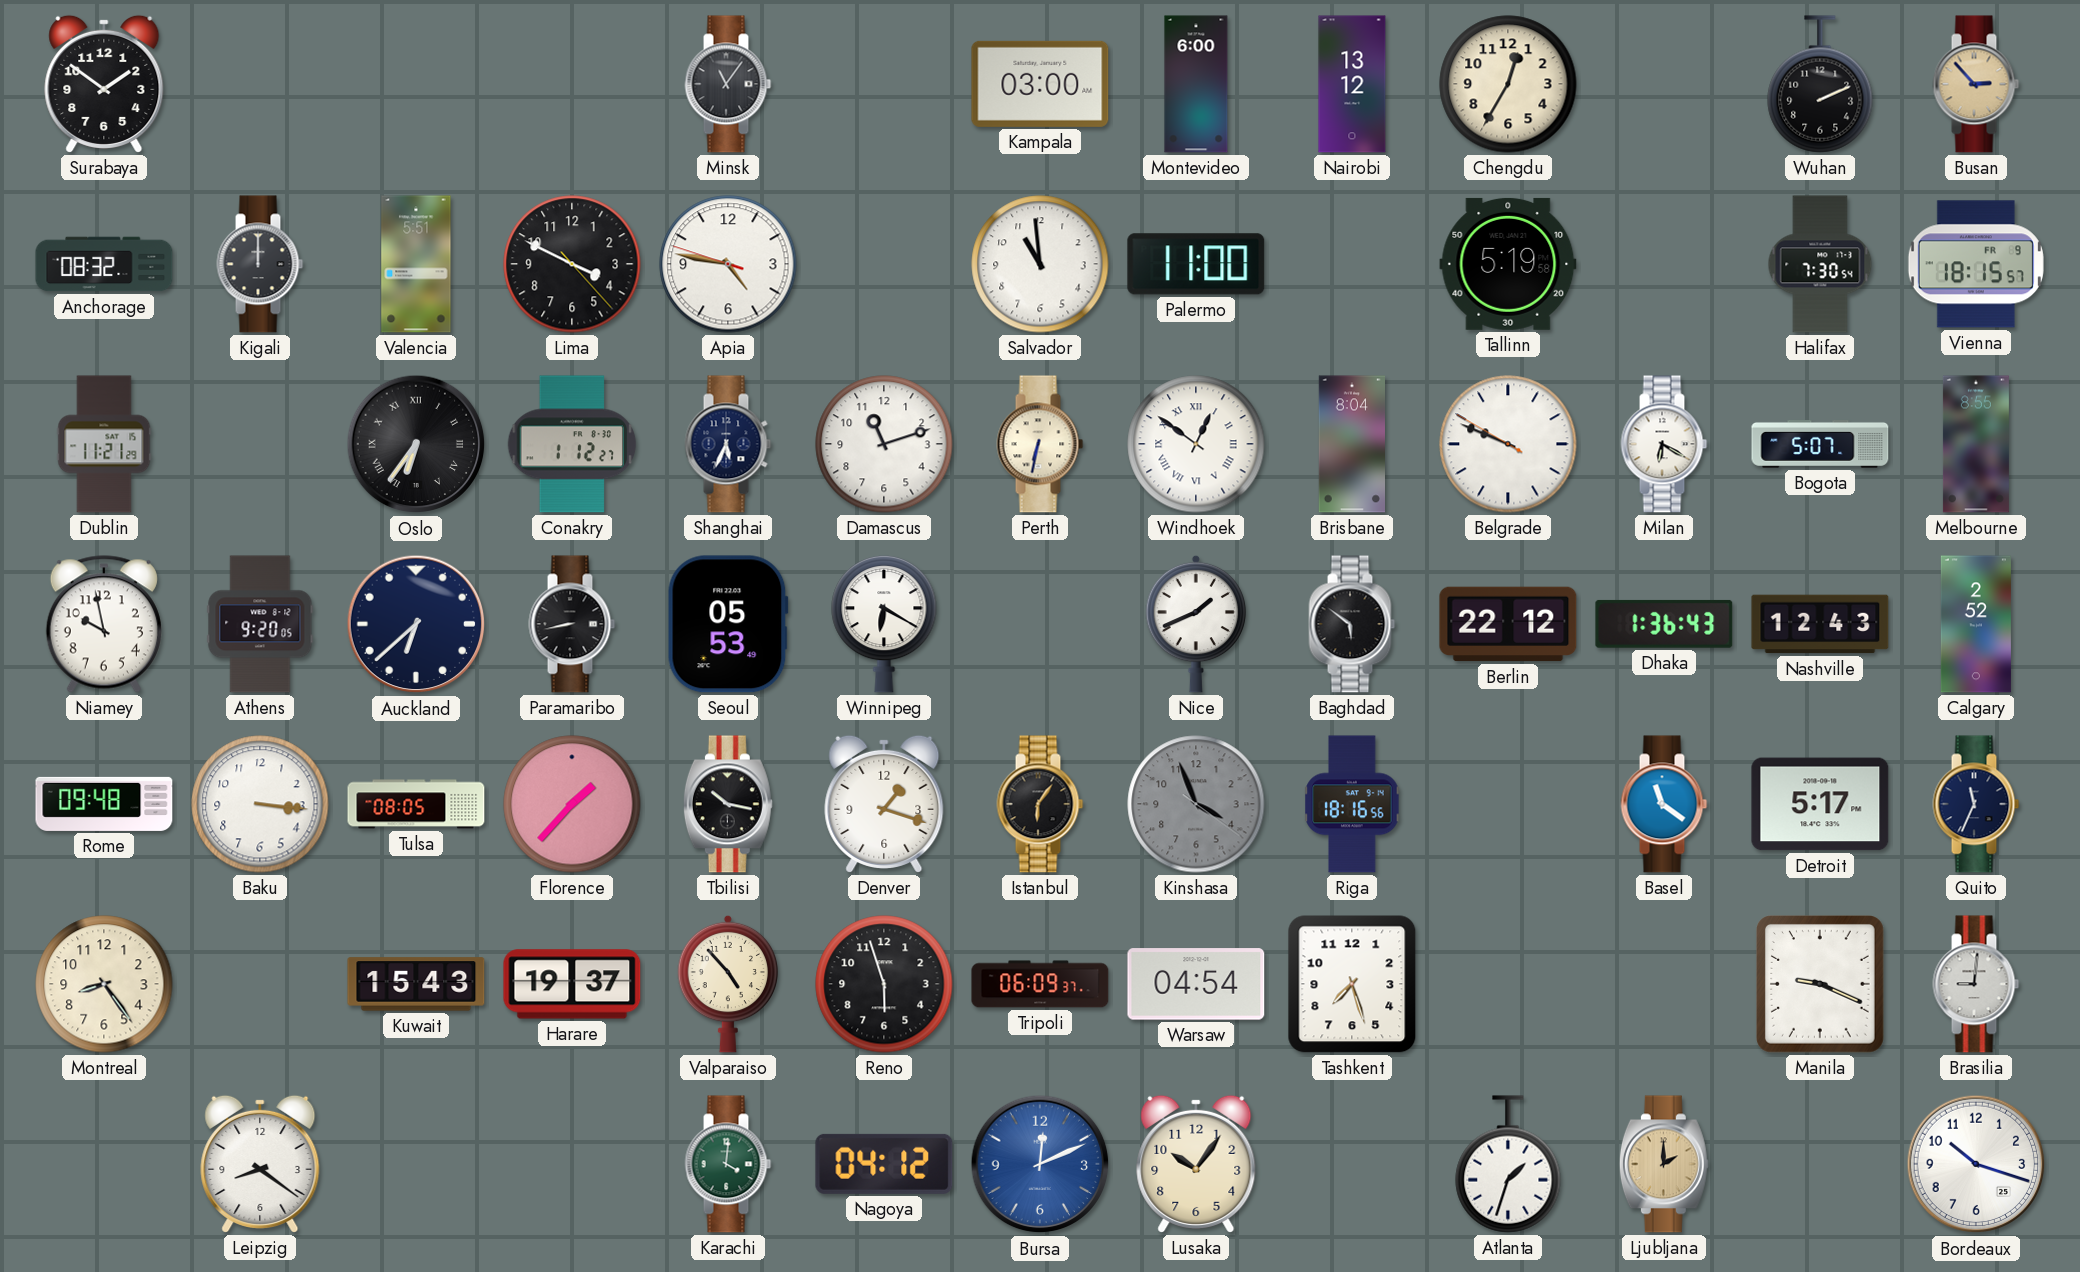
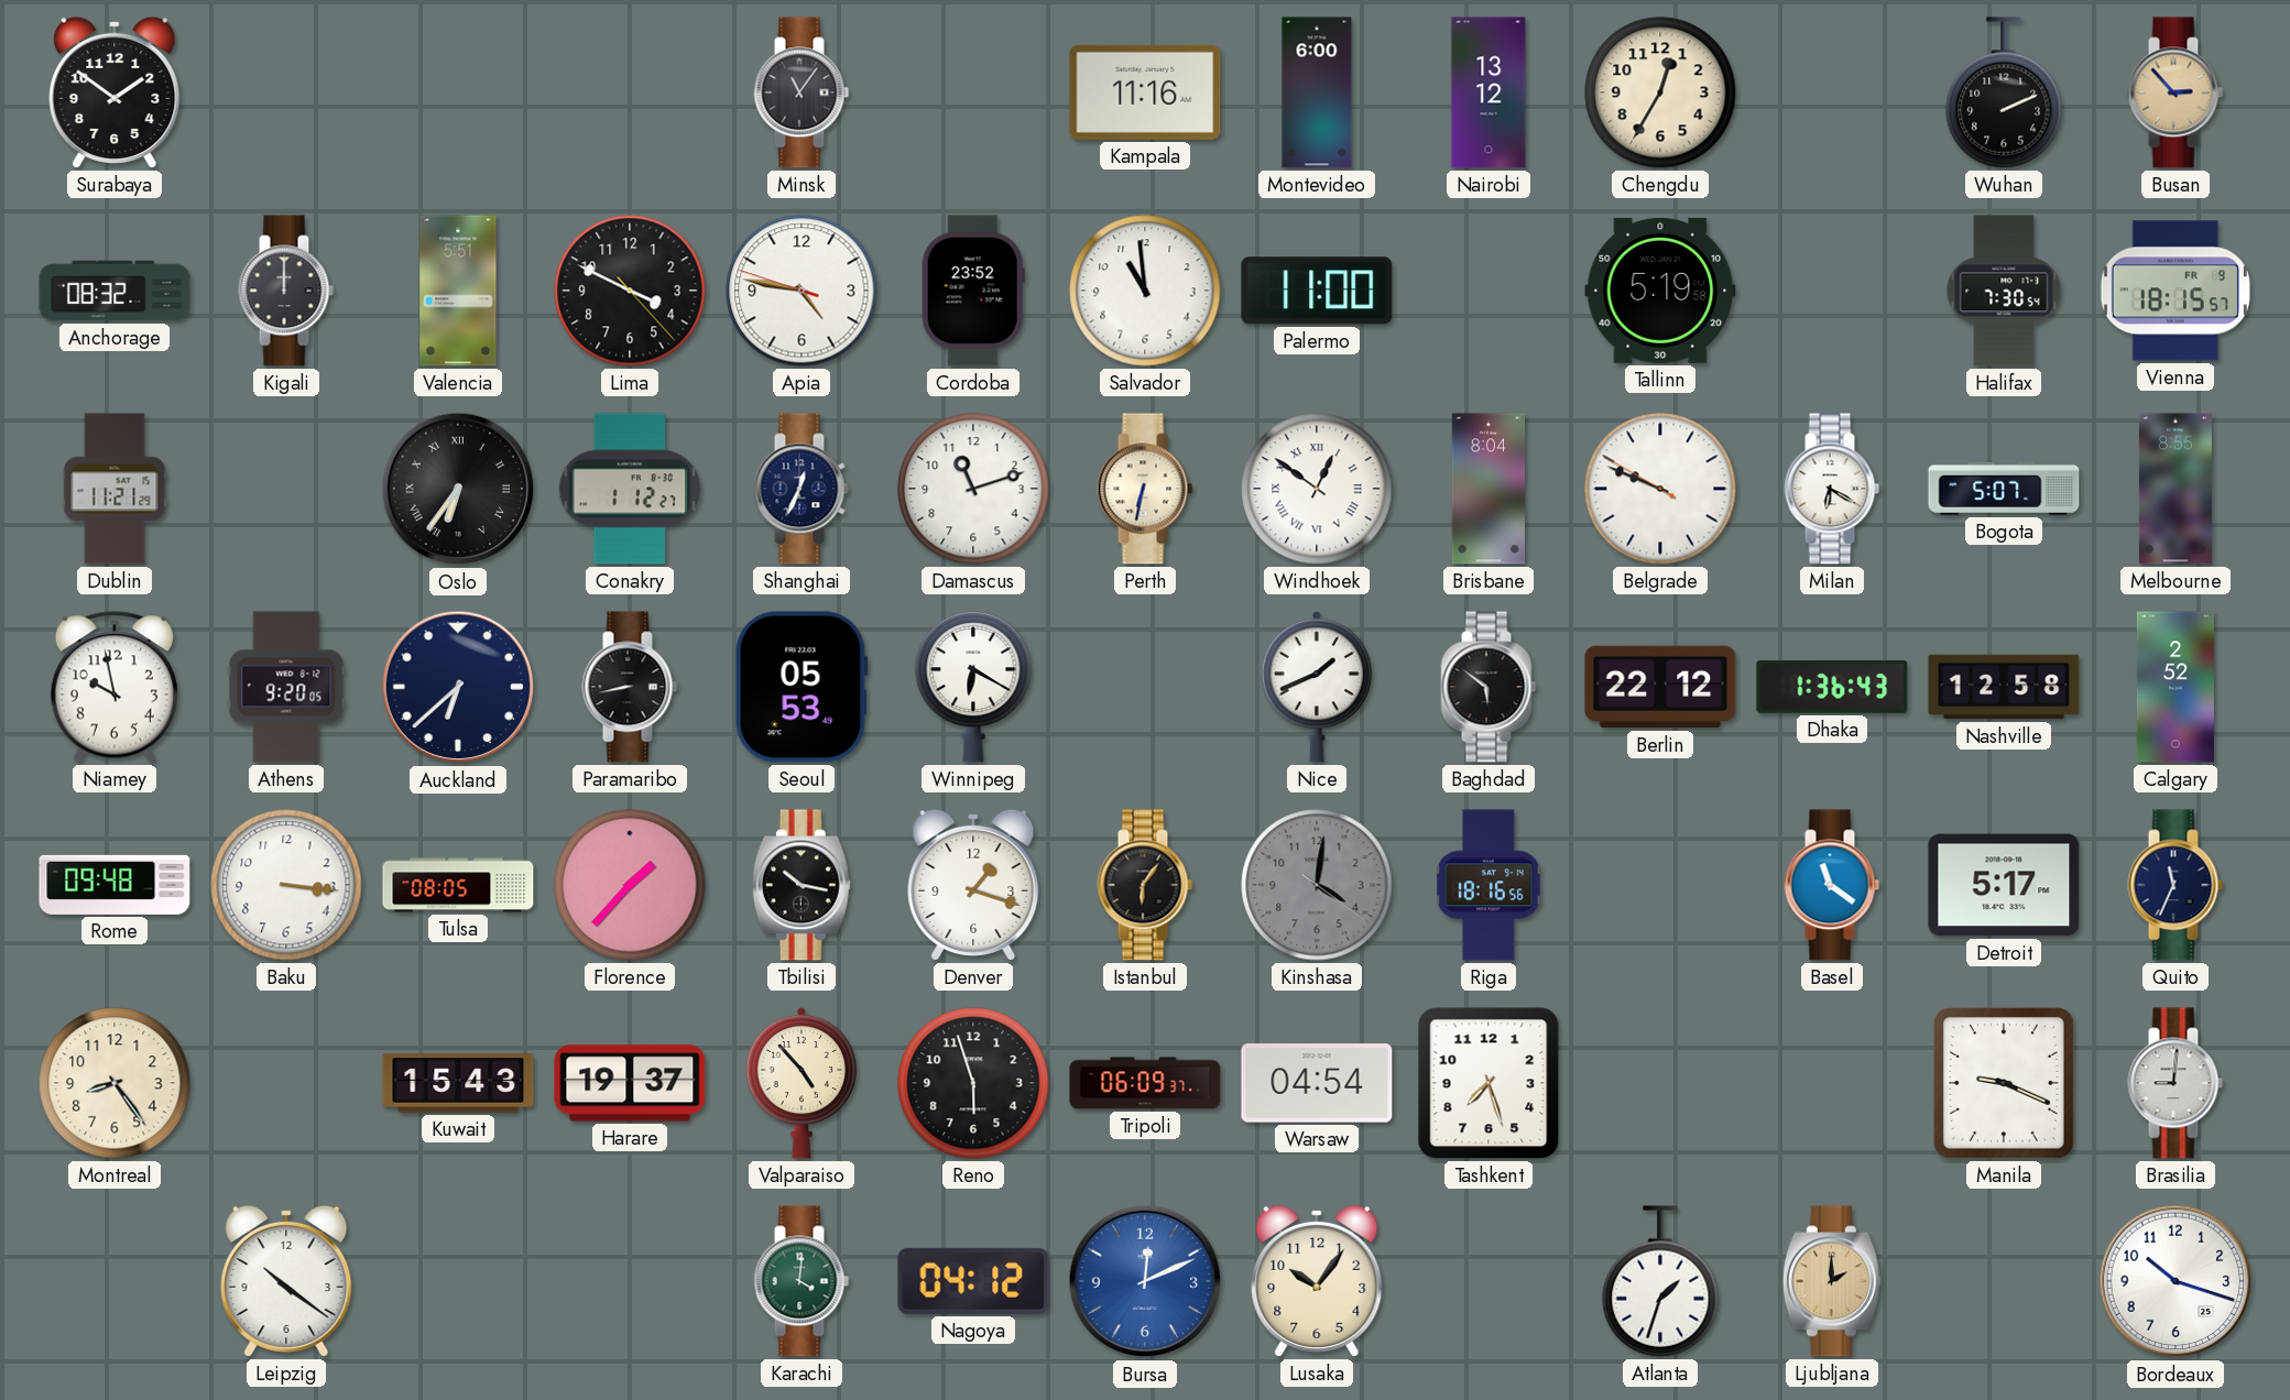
Kampala: 03:00 -> 11:16
Cordoba: none -> 23:52
Shanghai: 5:34 -> 12:34
Nashville: 12:43 -> 12:58
Kinshasa: 3:56 -> 4:01
Leipzig: 8:21 -> 10:21
